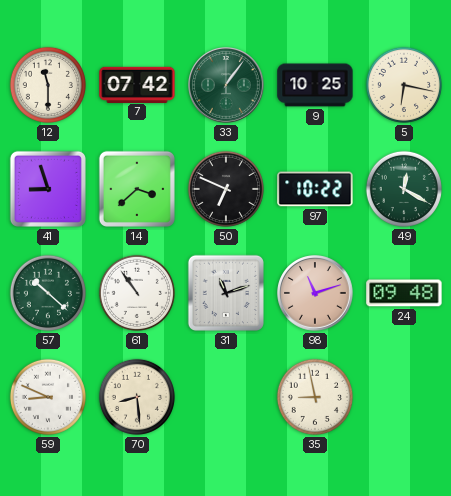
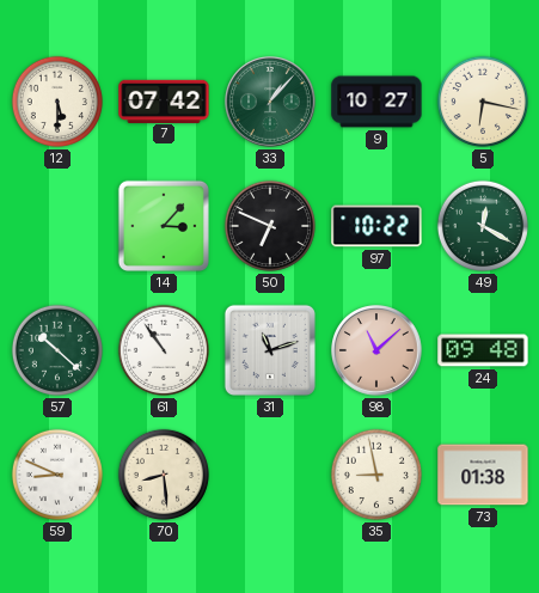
12: 11:30 -> 5:30
33: 1:06 -> 1:07
9: 10:25 -> 10:27
41: 8:57 -> none
14: 3:38 -> 3:07
98: 11:12 -> 11:08
73: none -> 01:38
